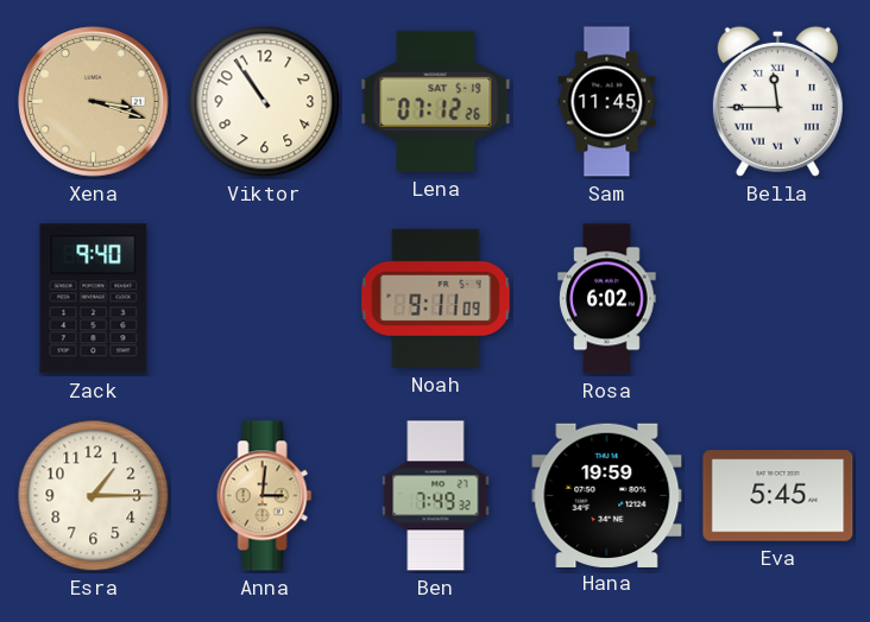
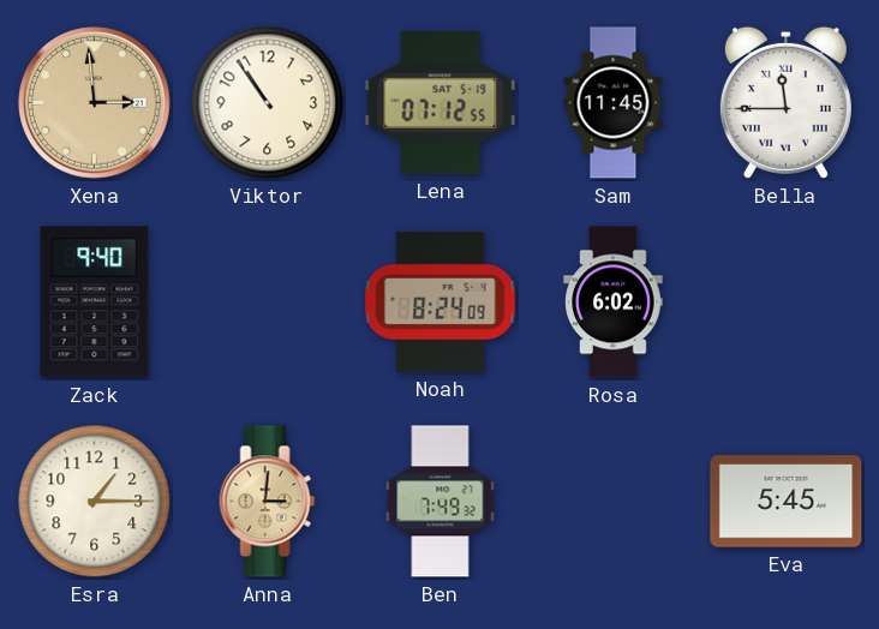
Xena: 3:18 -> 2:59
Lena: 07:12:26 -> 07:12:55
Noah: 9:11 -> 8:24
Hana: 19:59 -> none
